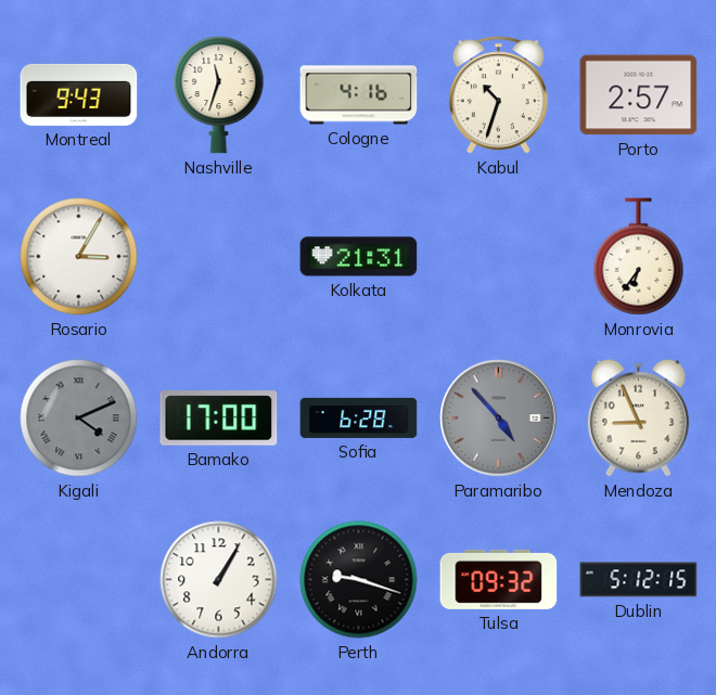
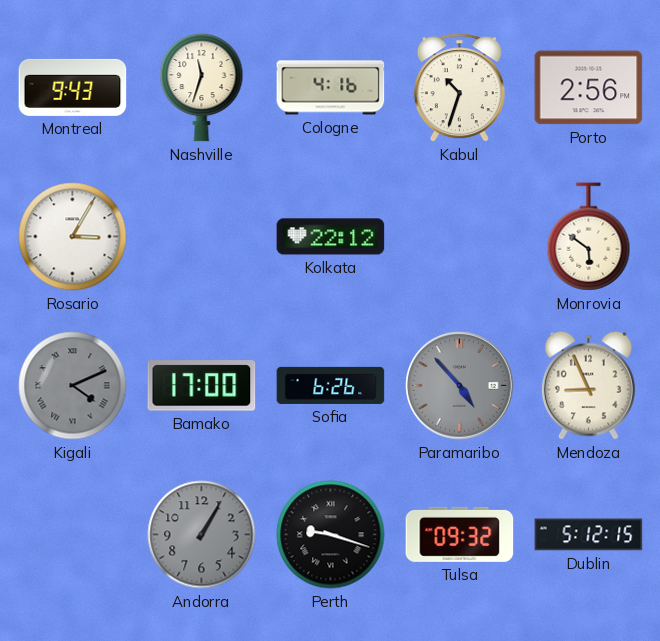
Porto: 2:57 -> 2:56
Kolkata: 21:31 -> 22:12
Monrovia: 6:36 -> 5:51
Sofia: 6:28 -> 6:26
Andorra dial: white -> grey
